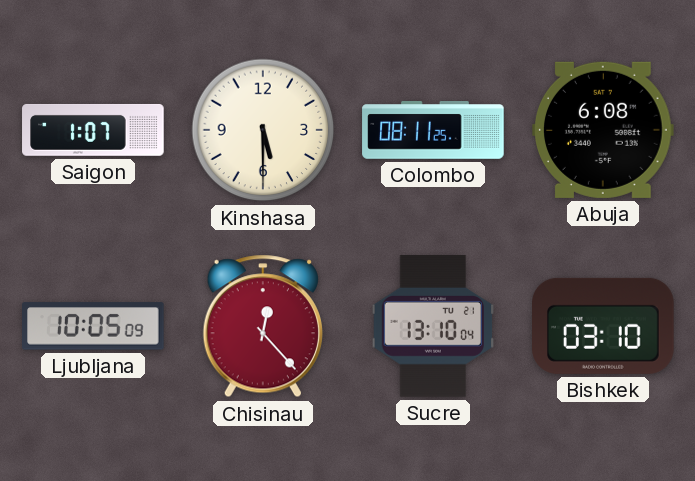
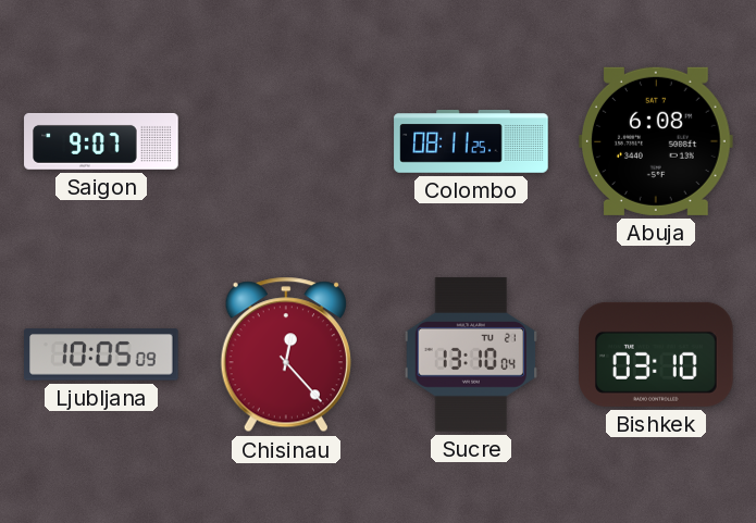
Saigon: 1:07 -> 9:07
Kinshasa: 5:30 -> none
